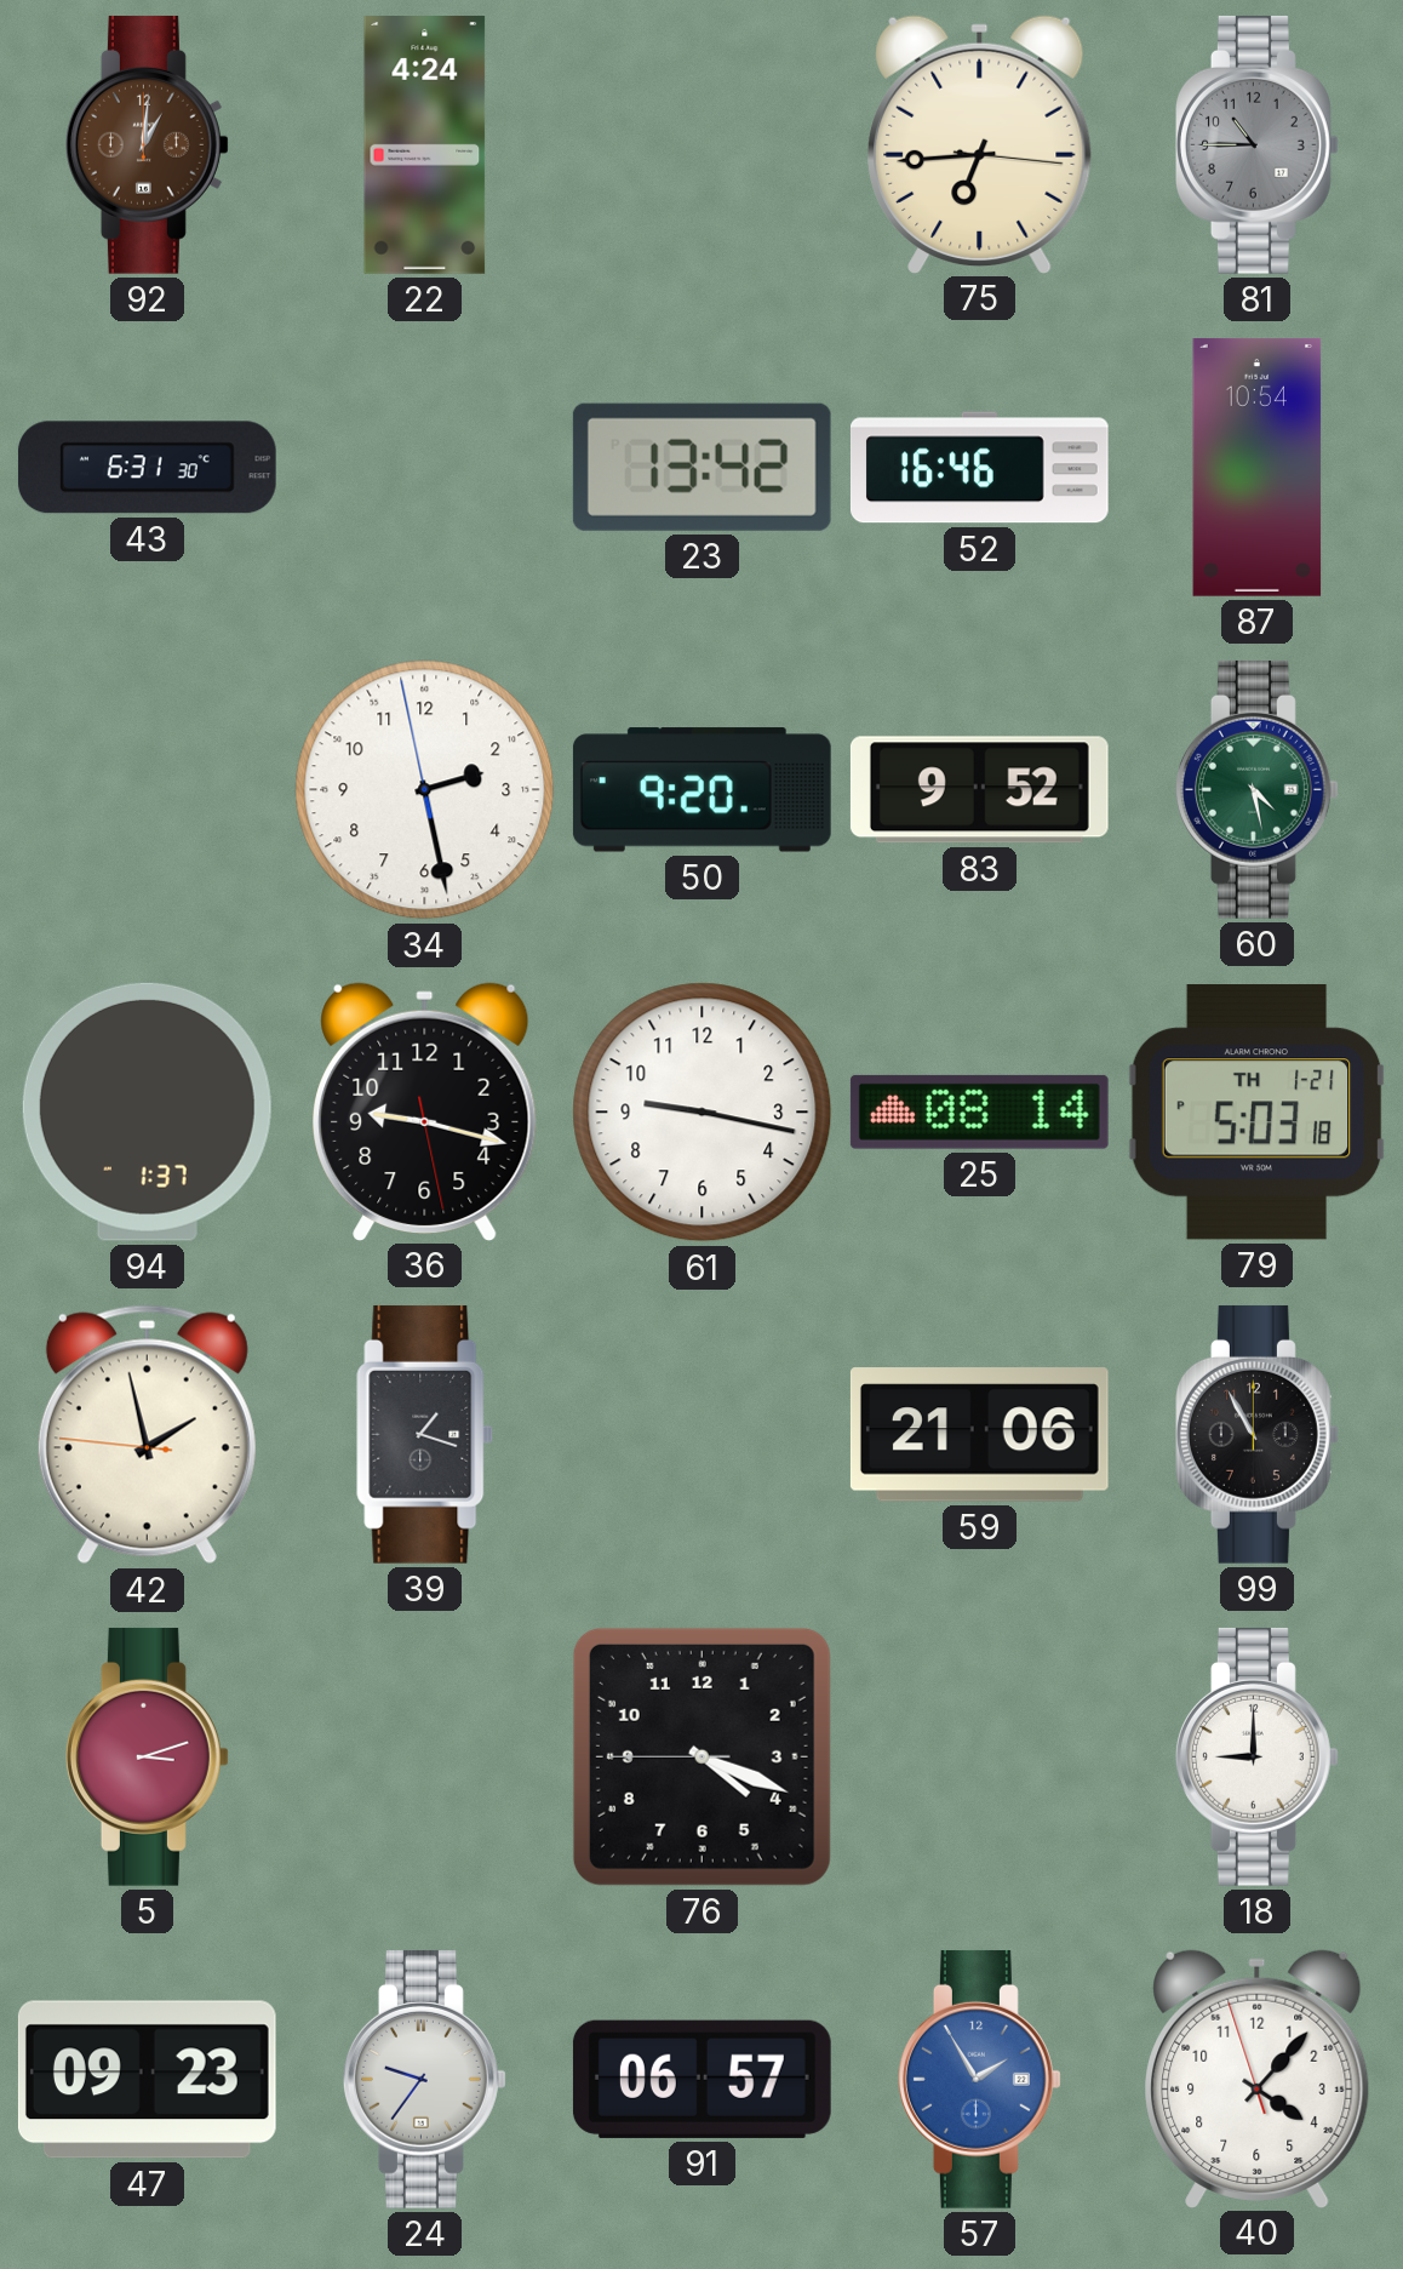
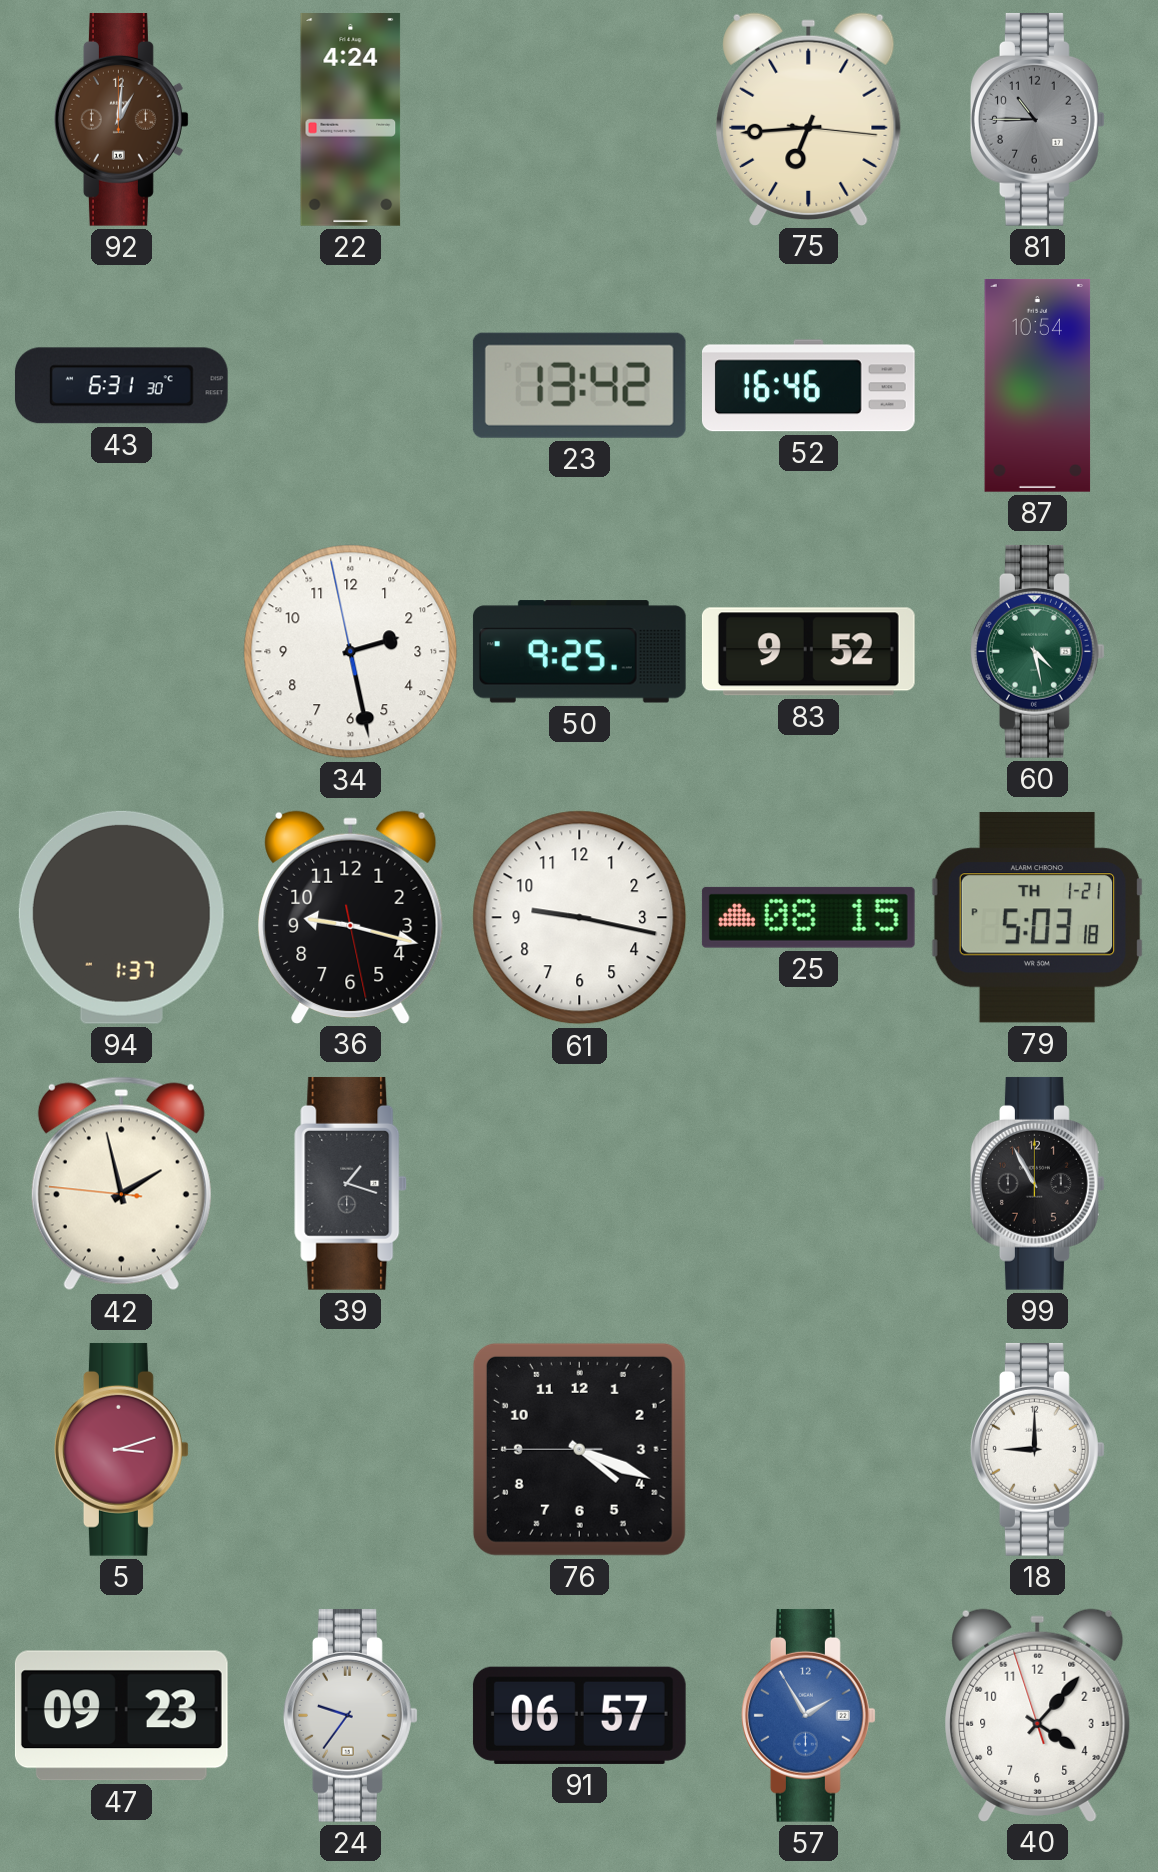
50: 9:20 -> 9:25
25: 08:14 -> 08:15
59: 21:06 -> none
